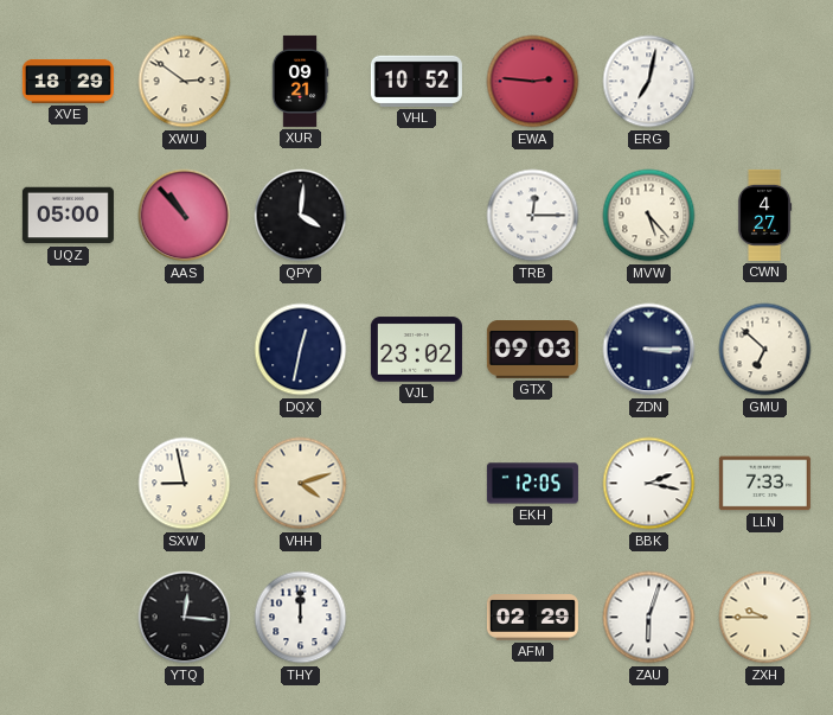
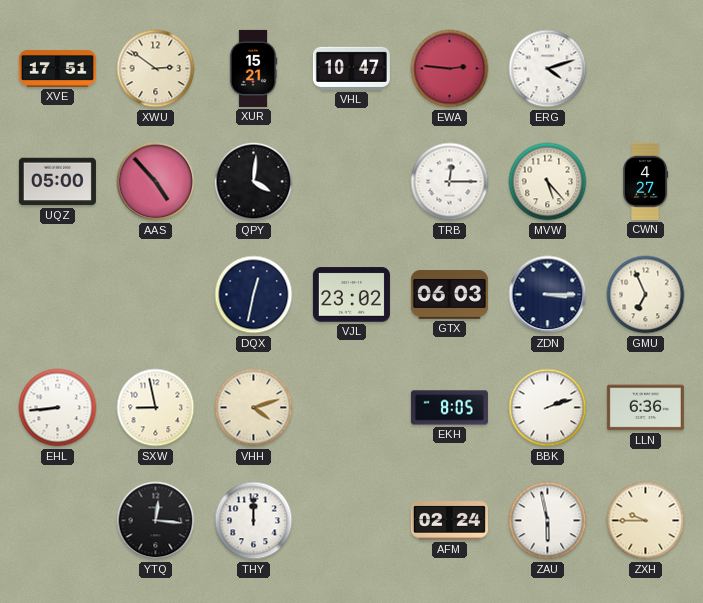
XVE: 18:29 -> 17:51
XUR: 09:21 -> 15:21
VHL: 10:52 -> 10:47
ERG: 7:02 -> 4:12
AAS: 10:53 -> 4:53
GTX: 09:03 -> 06:03
GMU: 6:52 -> 6:56
EHL: none -> 8:44
EKH: 12:05 -> 8:05
BBK: 2:17 -> 2:12
LLN: 7:33 -> 6:36
AFM: 02:29 -> 02:24
ZAU: 6:03 -> 5:58
